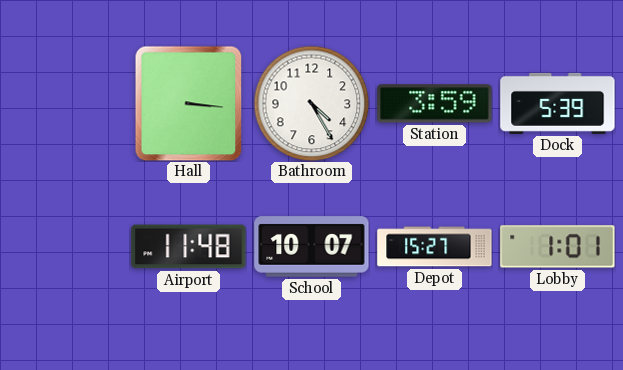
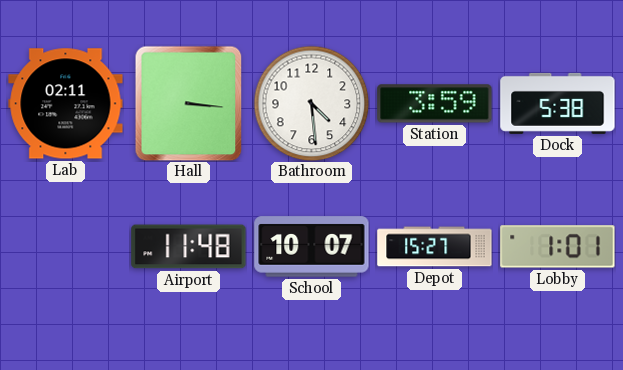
Lab: none -> 02:11
Bathroom: 4:25 -> 4:29
Dock: 5:39 -> 5:38
